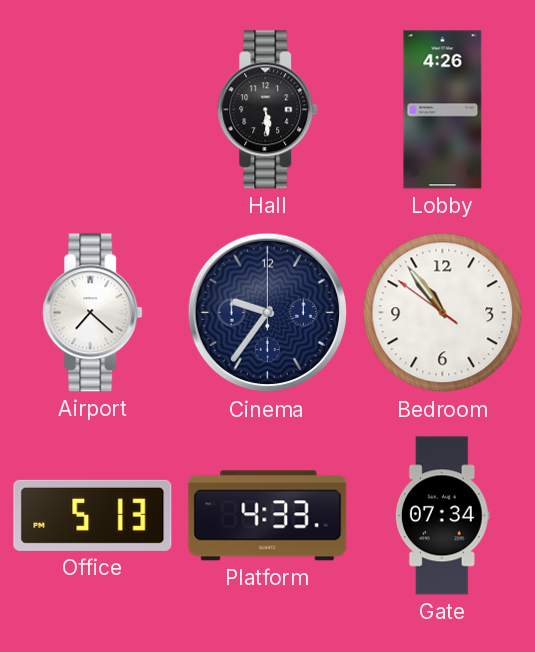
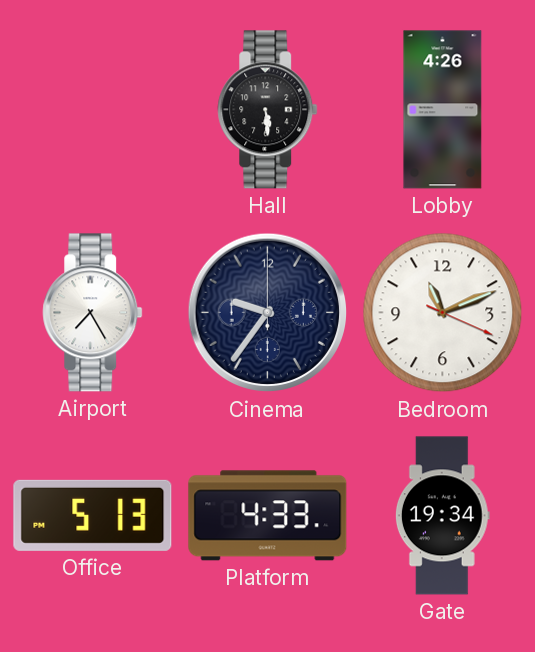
Airport: 7:22 -> 7:25
Bedroom: 10:53 -> 11:11
Gate: 07:34 -> 19:34
